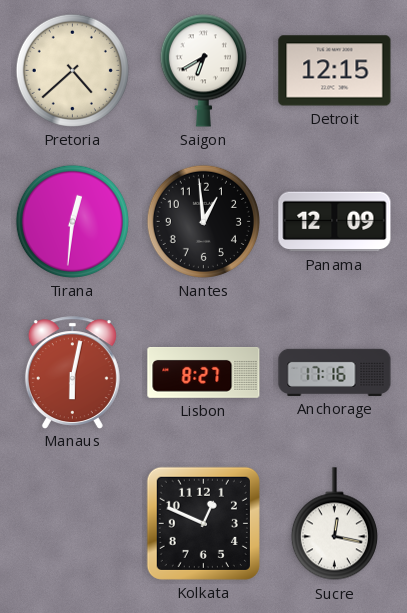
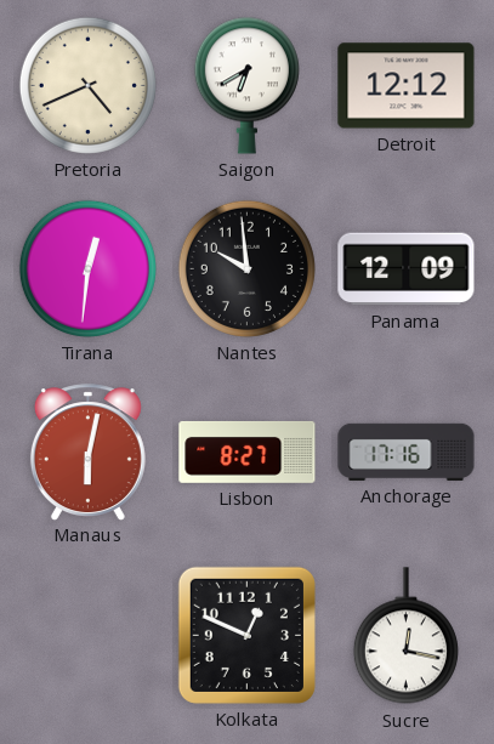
Pretoria: 4:38 -> 4:41
Detroit: 12:15 -> 12:12
Nantes: 12:59 -> 9:59
